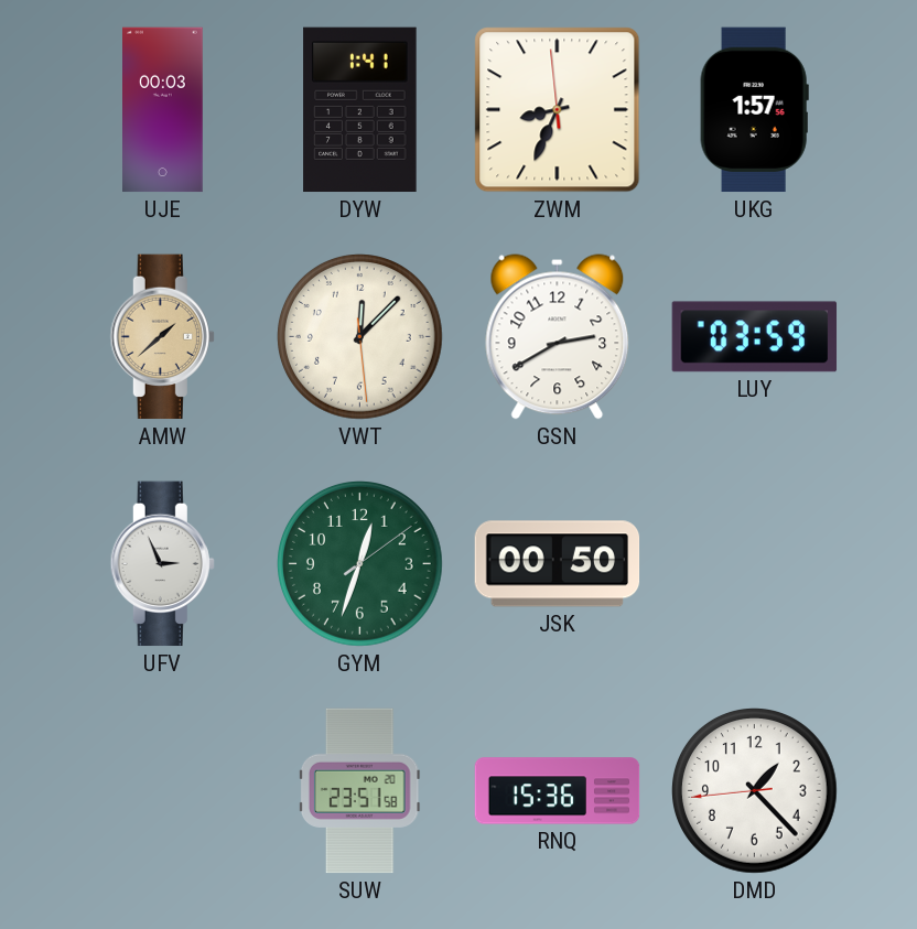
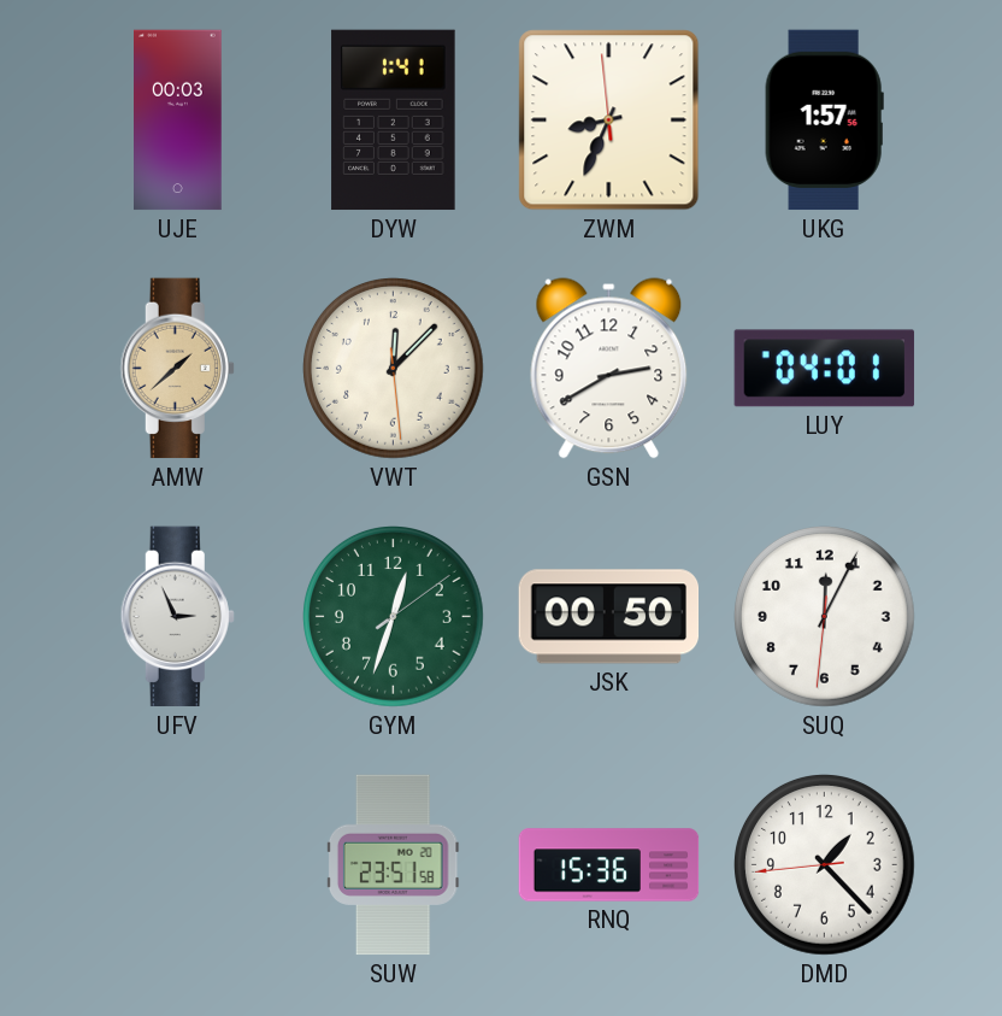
LUY: 03:59 -> 04:01
SUQ: none -> 12:04
